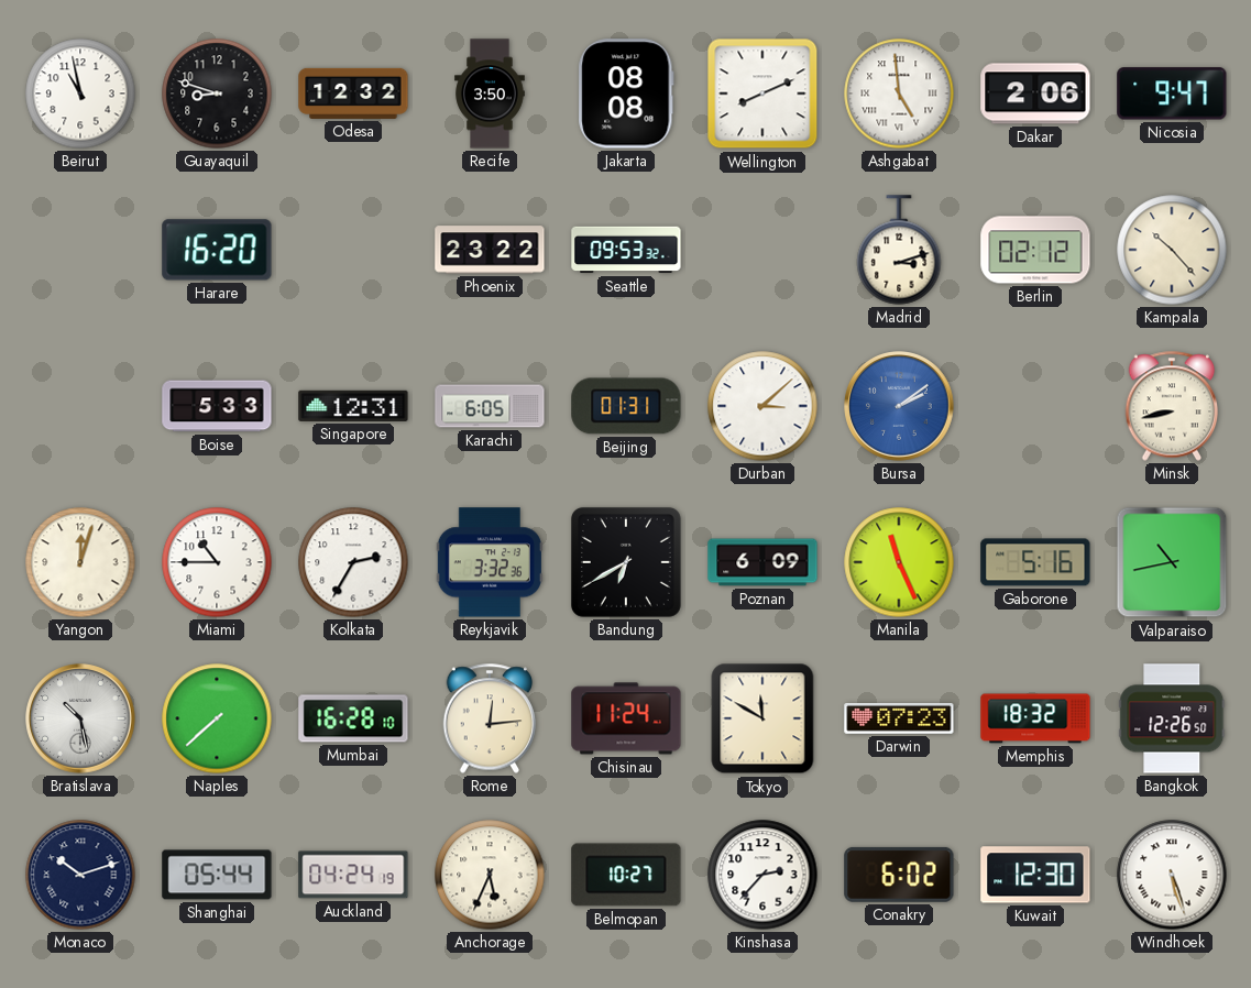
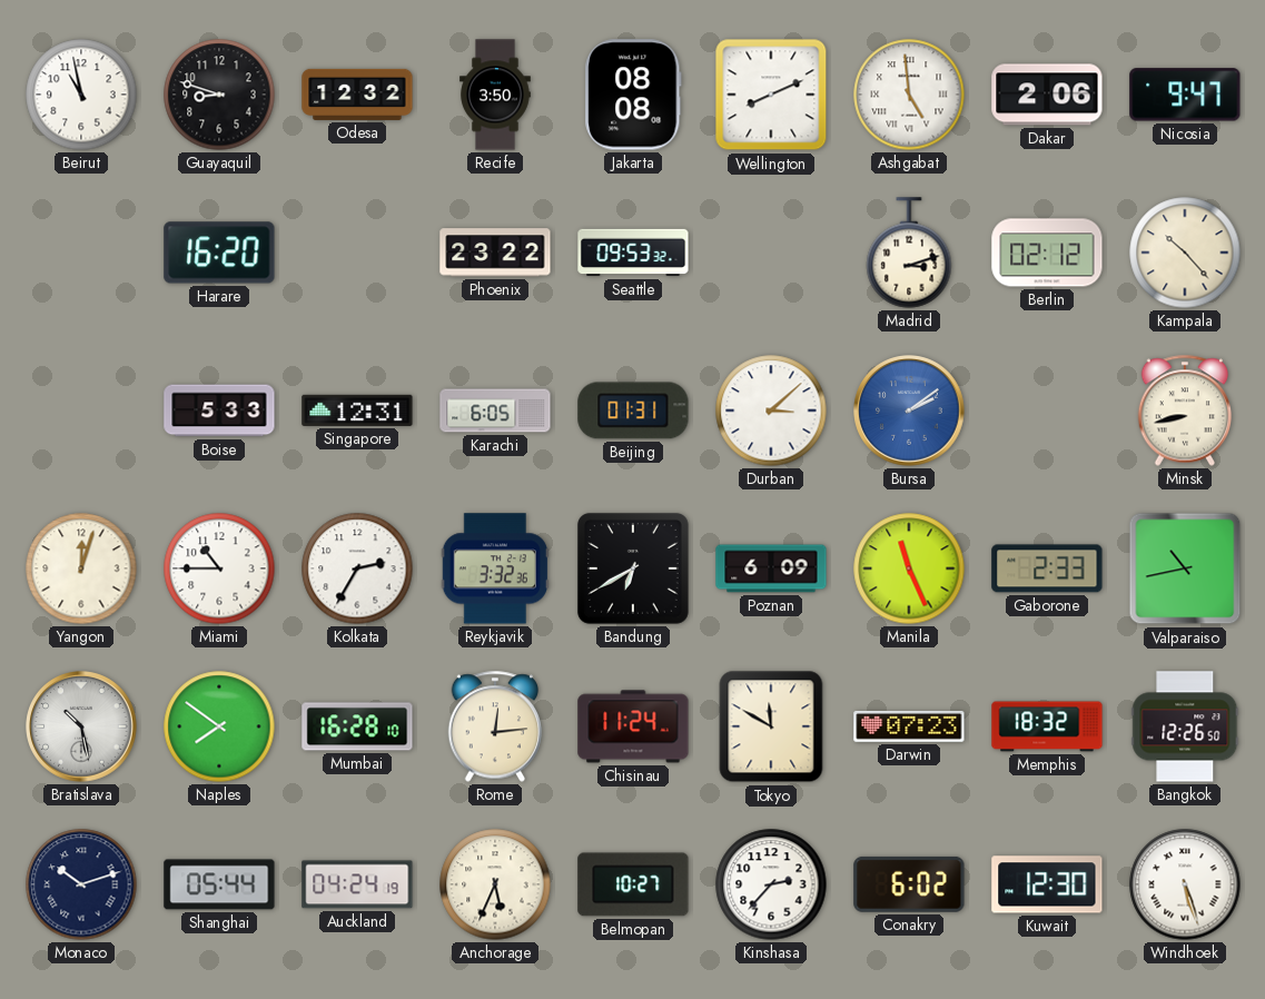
Gaborone: 5:16 -> 2:33
Naples: 7:38 -> 7:51
